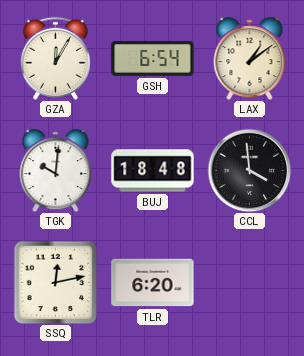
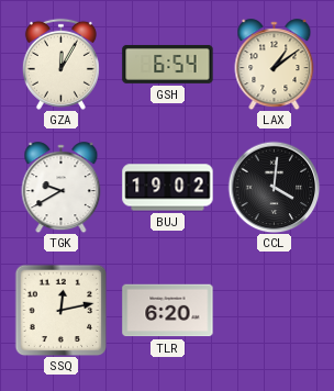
TGK: 10:01 -> 9:40
BUJ: 18:48 -> 19:02
CCL: 3:59 -> 4:01
